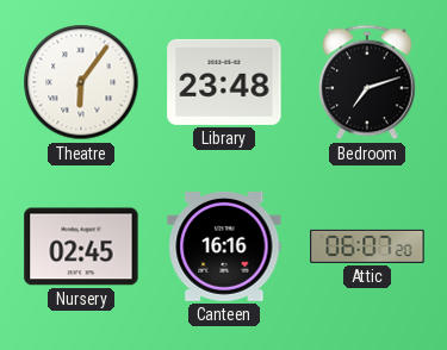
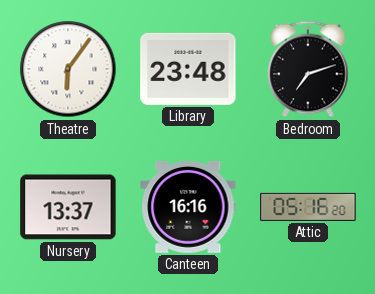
Nursery: 02:45 -> 13:37
Attic: 06:07 -> 05:16
